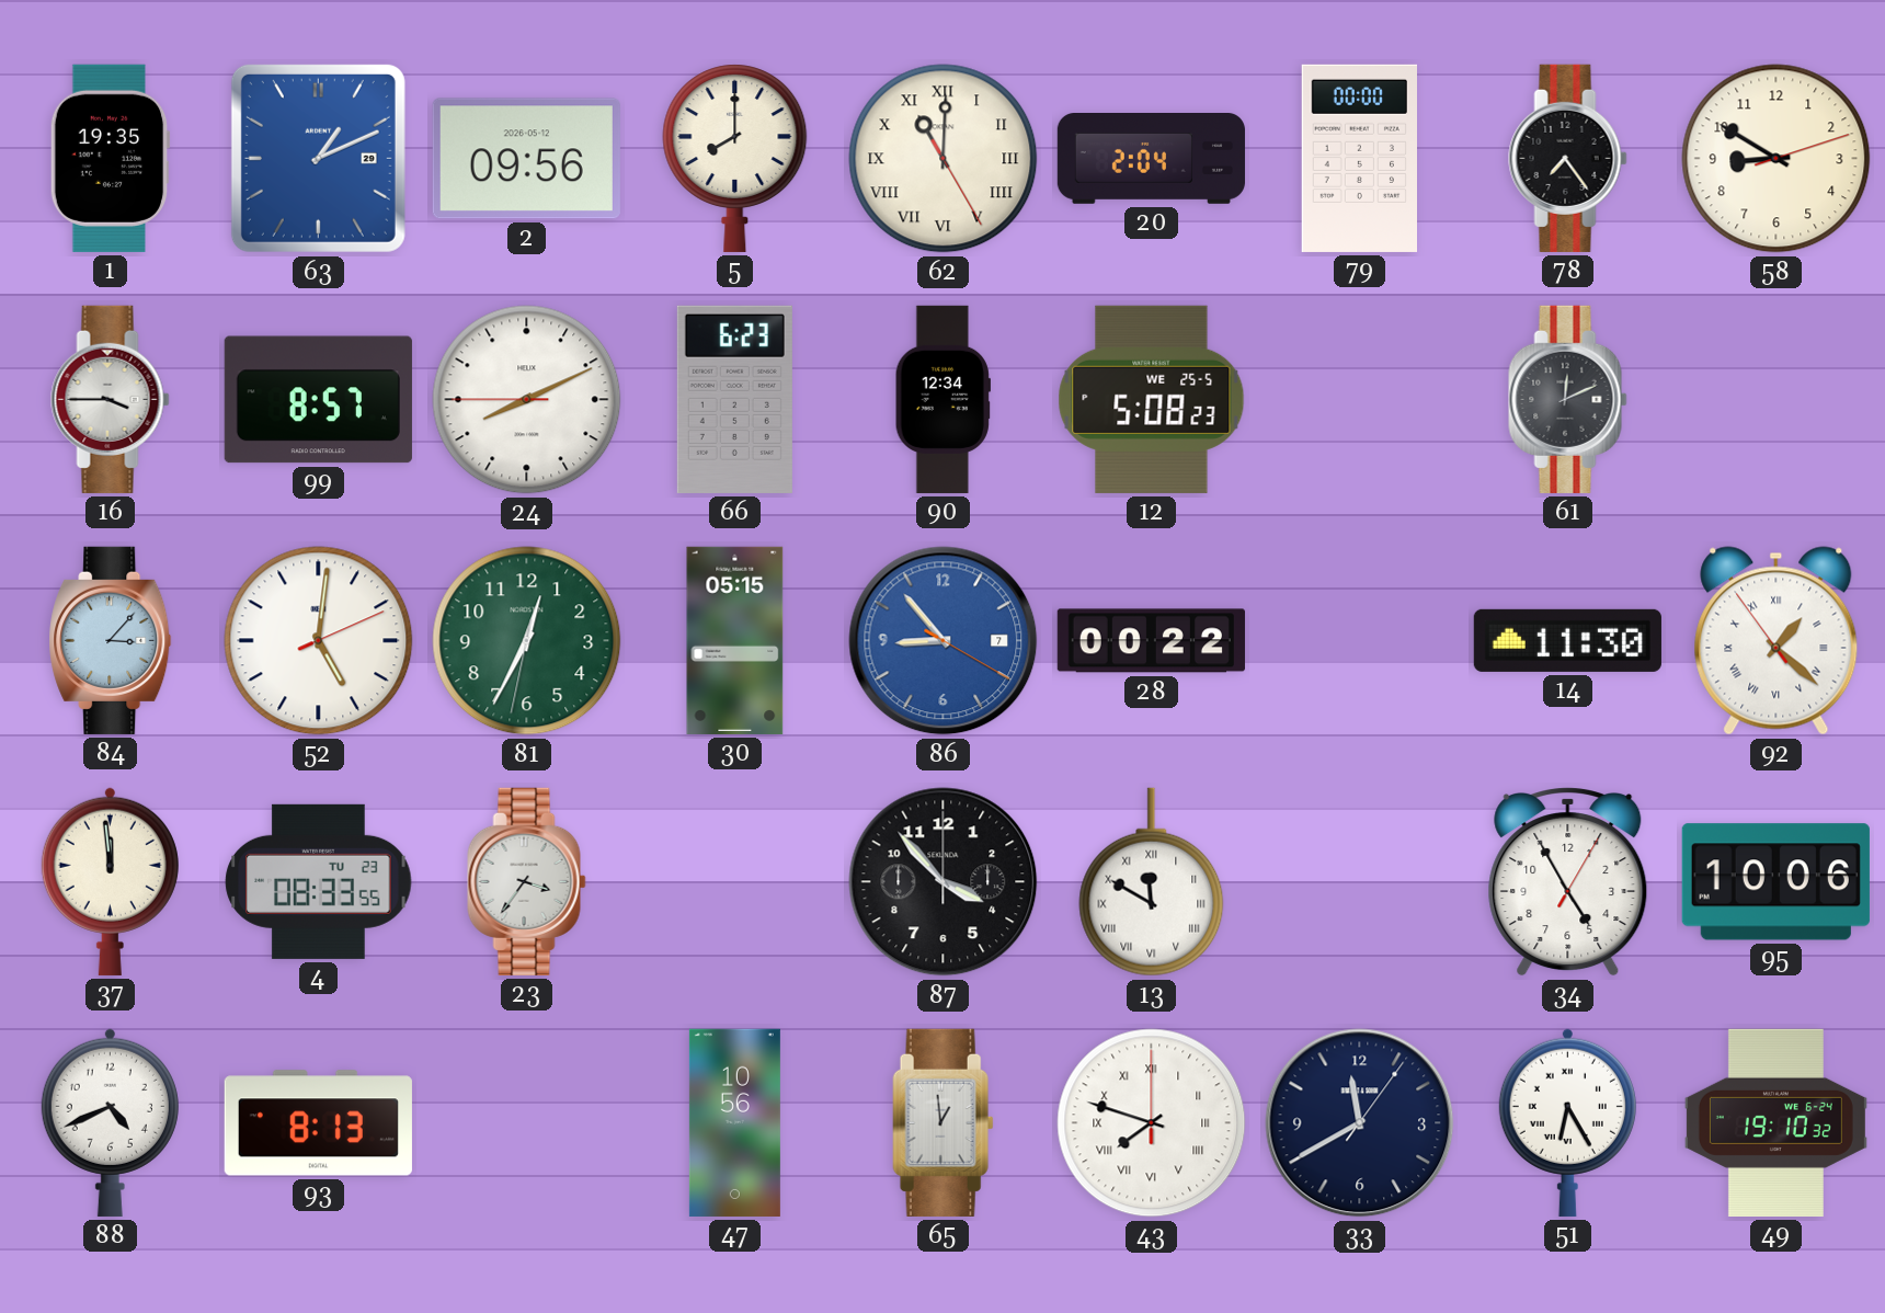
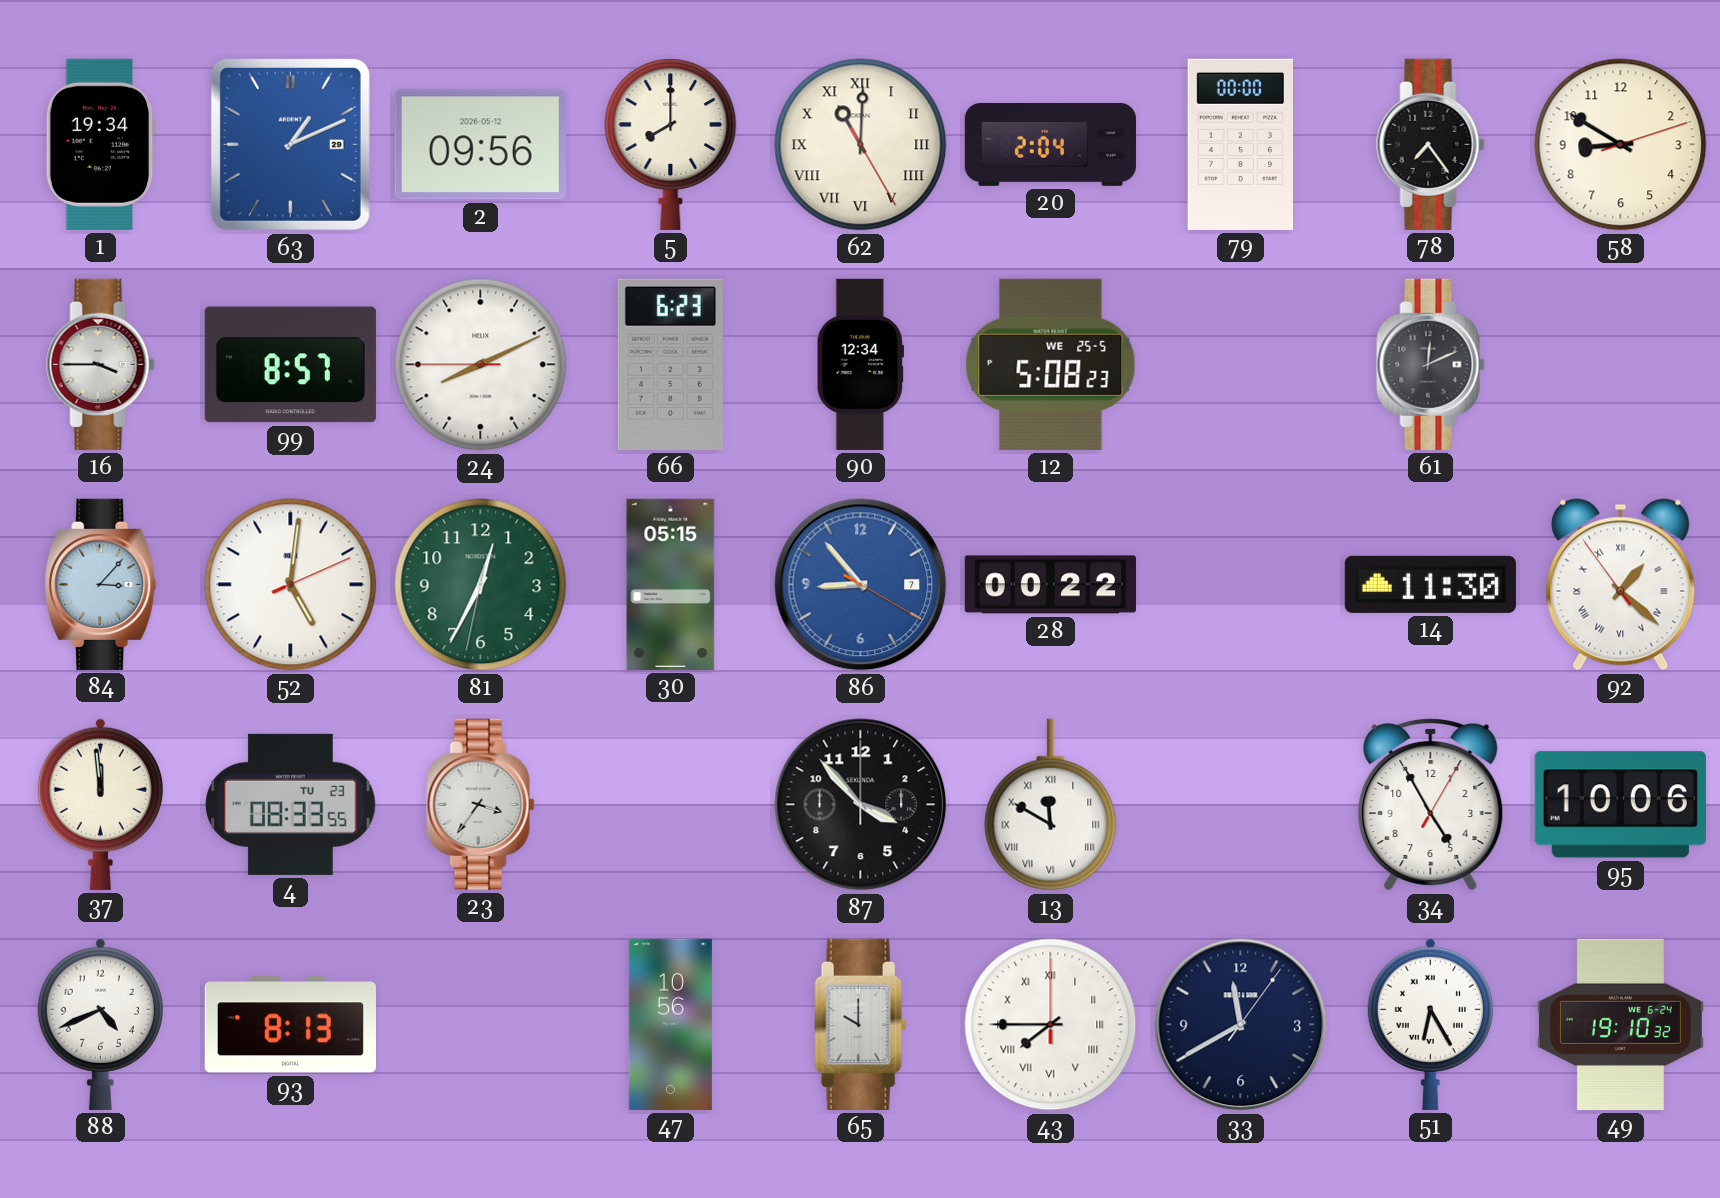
1: 19:35 -> 19:34
65: 12:59 -> 10:00
43: 7:48 -> 7:45
